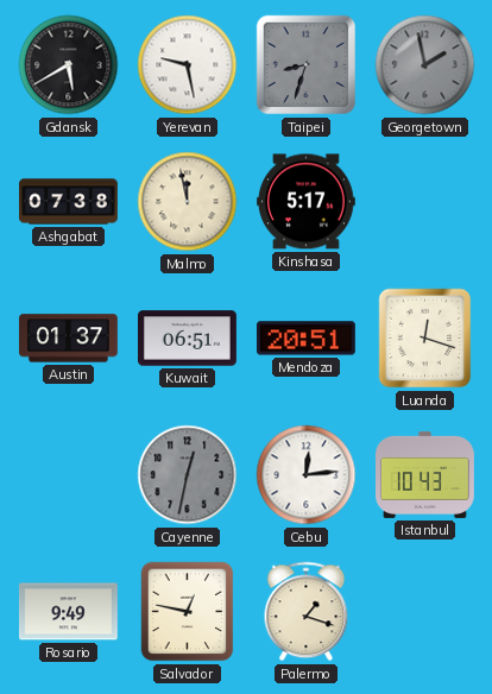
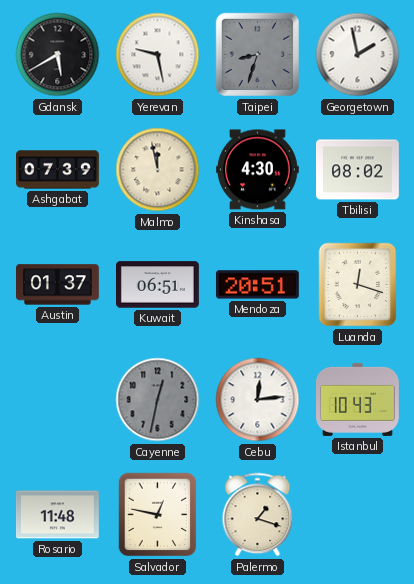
Georgetown dial: grey -> white
Ashgabat: 07:38 -> 07:39
Kinshasa: 5:17 -> 4:30
Tbilisi: none -> 08:02
Rosario: 9:49 -> 11:48
